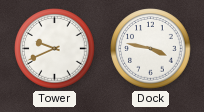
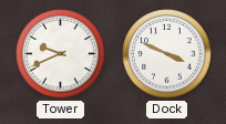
Dock: 3:47 -> 3:49
